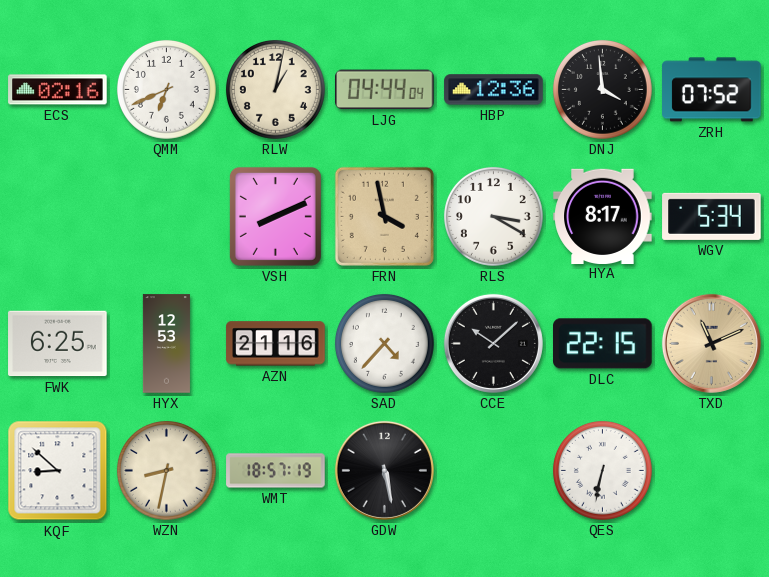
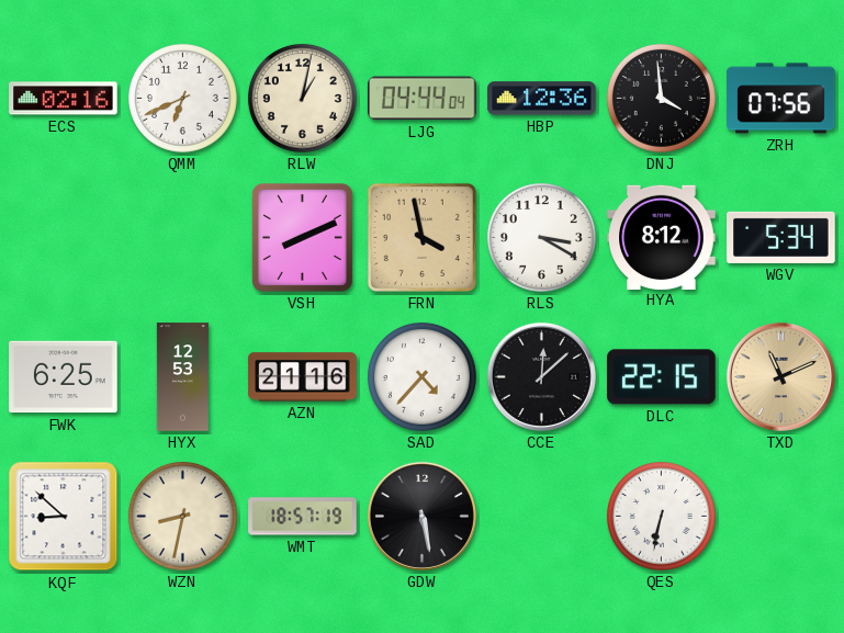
ZRH: 07:52 -> 07:56
HYA: 8:17 -> 8:12
CCE: 10:08 -> 12:08
